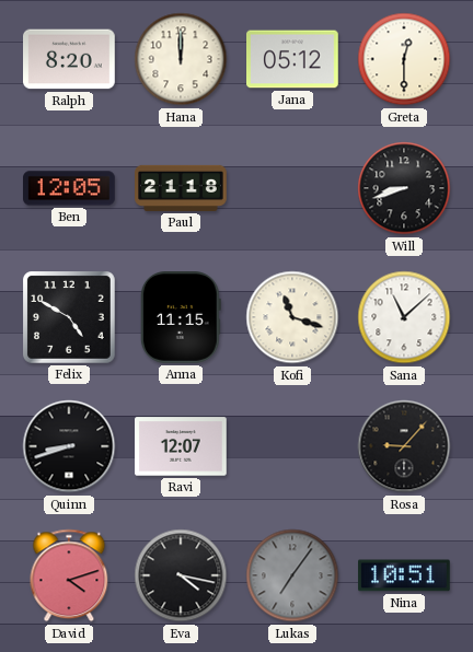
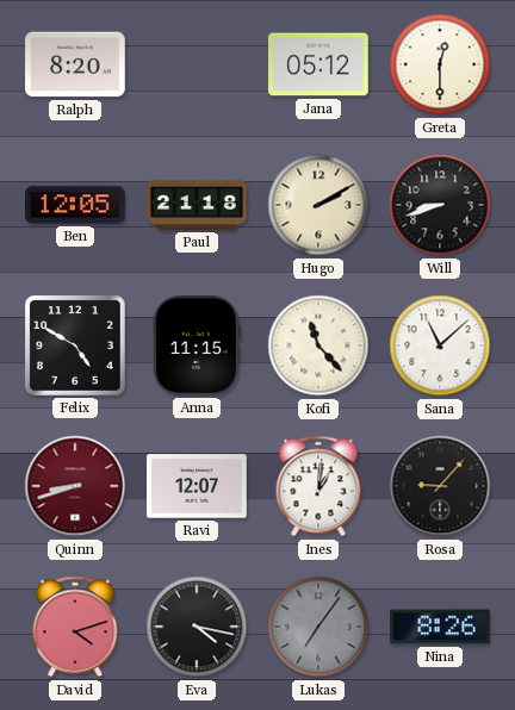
Hana: 12:00 -> none
Hugo: none -> 2:10
Kofi: 11:18 -> 11:23
Quinn dial: black -> burgundy
Ines: none -> 1:01
Nina: 10:51 -> 8:26
